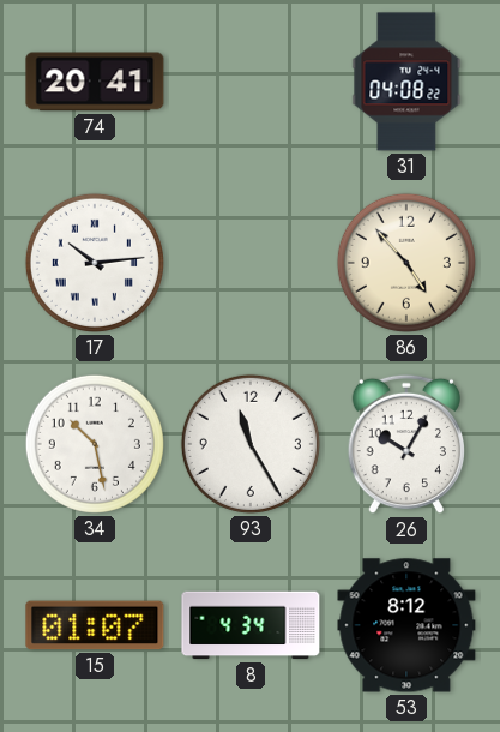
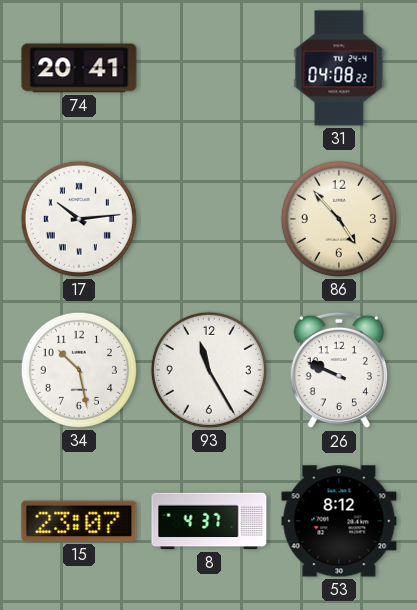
26: 10:05 -> 9:49
15: 01:07 -> 23:07
8: 4:34 -> 4:37
